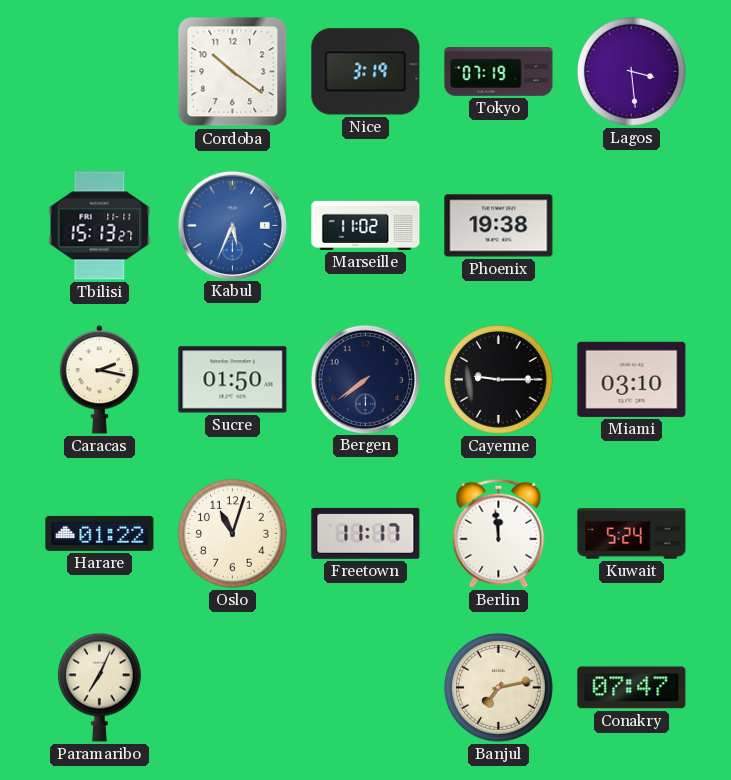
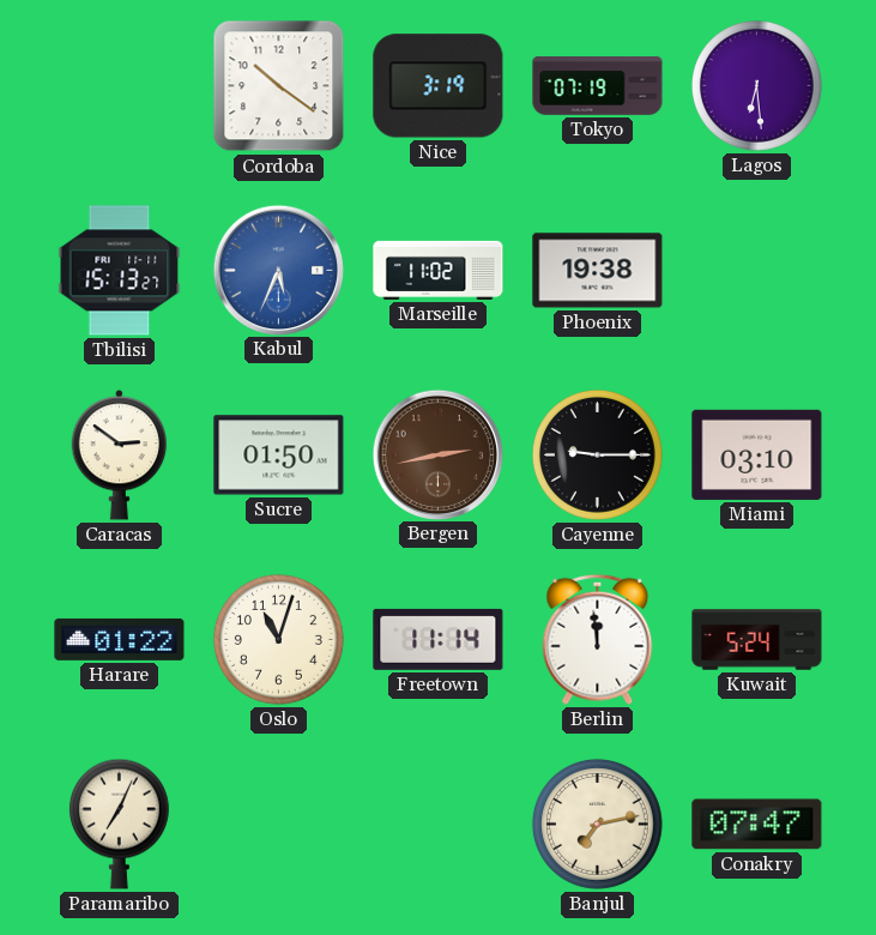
Lagos: 3:29 -> 6:29
Caracas: 2:17 -> 2:51
Bergen: 7:39 -> 2:43
Bergen dial: navy -> brown
Freetown: 11:17 -> 11:14
